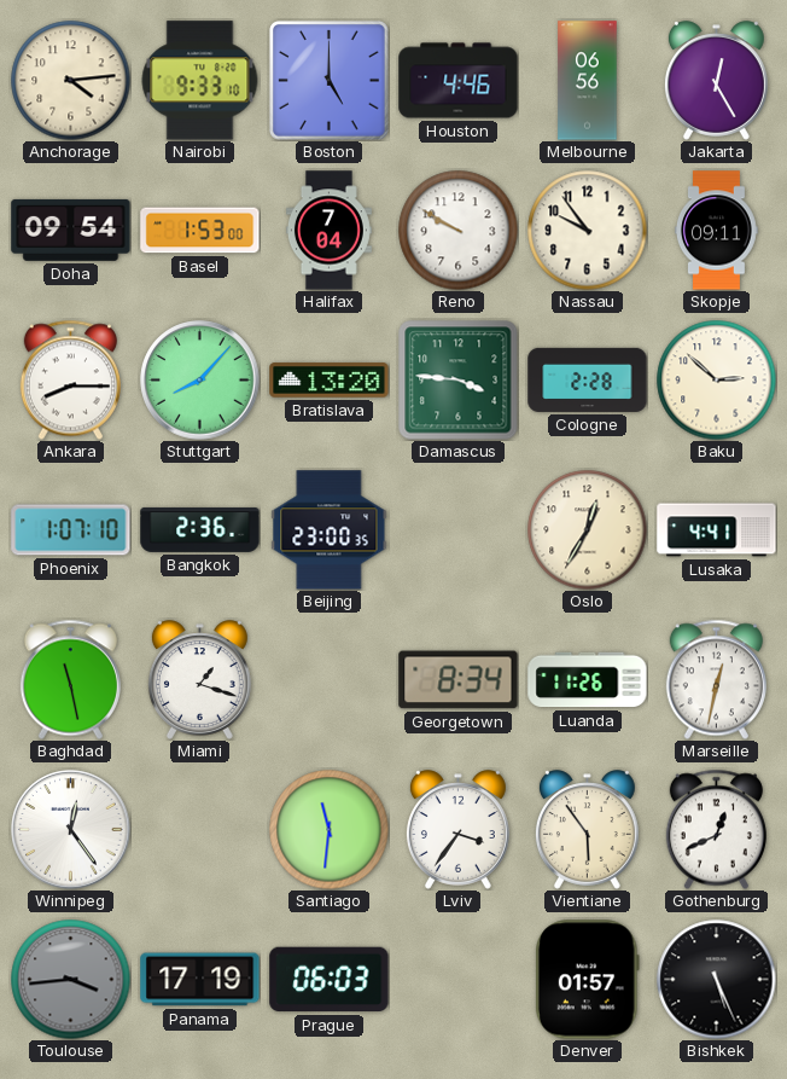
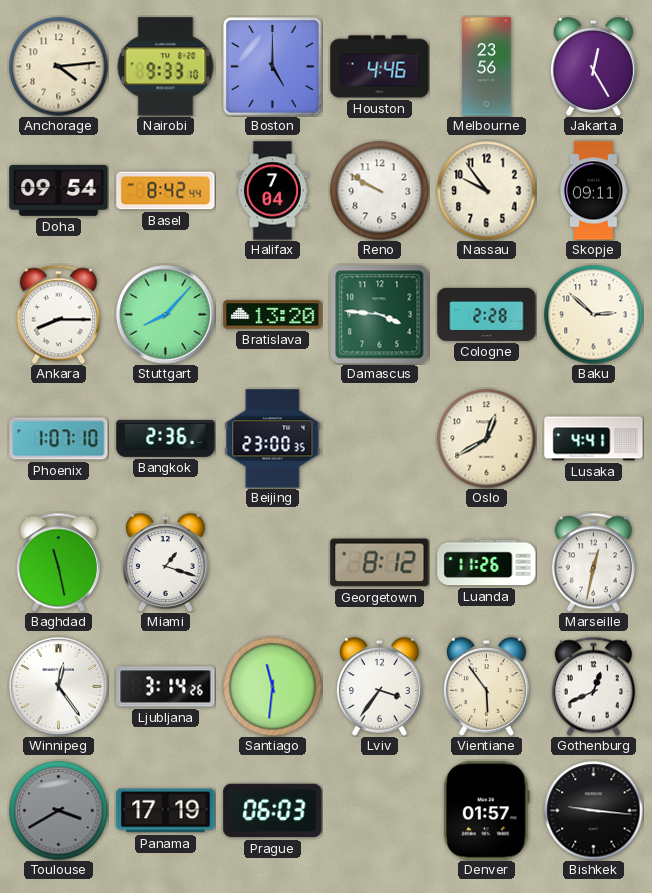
Melbourne: 06:56 -> 23:56
Basel: 1:53 -> 8:42
Oslo: 12:35 -> 12:40
Georgetown: 8:34 -> 8:12
Ljubljana: none -> 3:14
Toulouse: 3:44 -> 3:40
Bishkek: 5:26 -> 9:16
